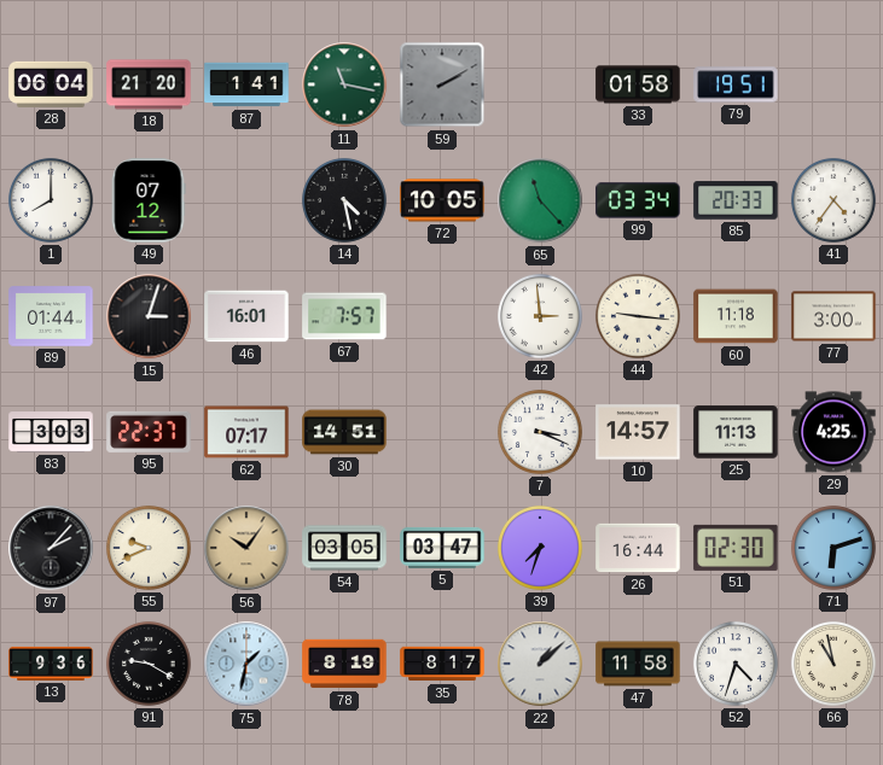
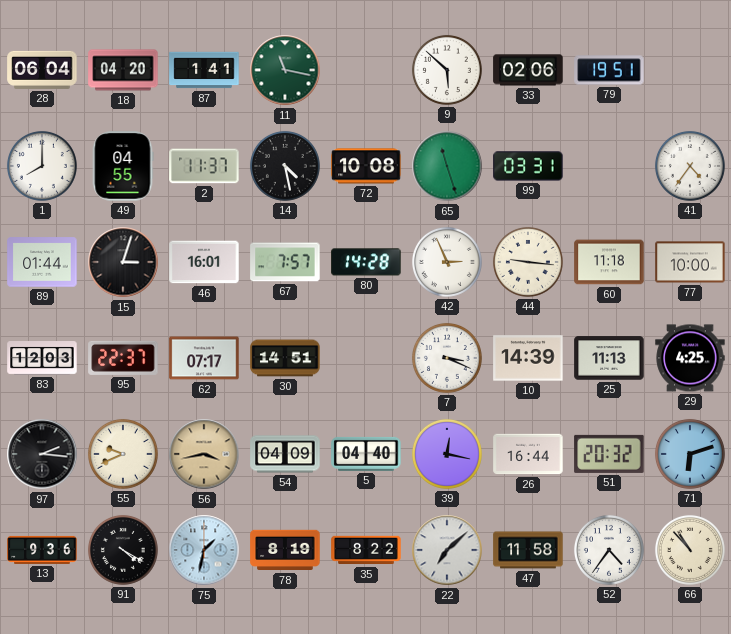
18: 21:20 -> 04:20
59: 2:10 -> none
9: none -> 5:52
33: 01:58 -> 02:06
49: 07:12 -> 04:55
2: none -> 11:37
72: 10:05 -> 10:08
65: 11:23 -> 11:27
99: 03:34 -> 03:31
85: 20:33 -> none
80: none -> 14:28
42: 2:59 -> 2:56
77: 3:00 -> 10:00
83: 3:03 -> 12:03
10: 14:57 -> 14:39
97: 2:07 -> 2:16
56: 10:06 -> 3:43
54: 03:05 -> 04:09
5: 03:47 -> 04:40
39: 7:33 -> 12:17
51: 02:30 -> 20:32
91: 9:20 -> 4:20
35: 8:17 -> 8:22
22: 1:08 -> 7:08
52: 4:33 -> 4:36
66: 10:58 -> 10:53
